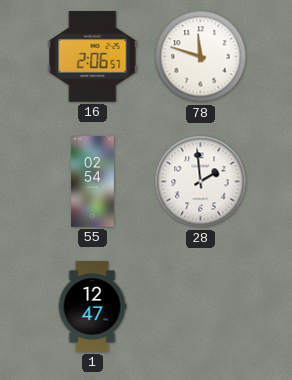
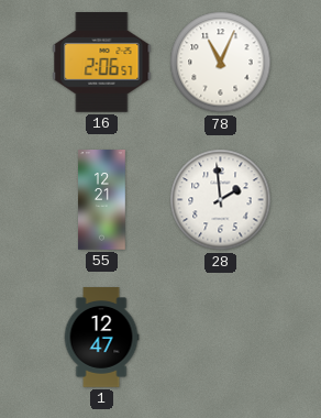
78: 11:48 -> 11:04
55: 02:54 -> 12:21
